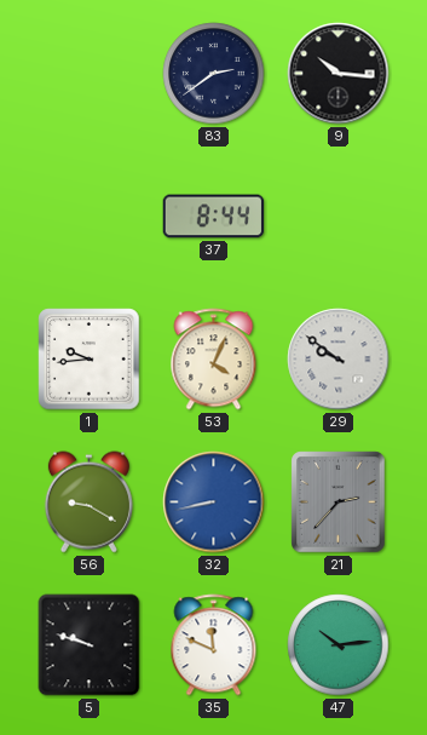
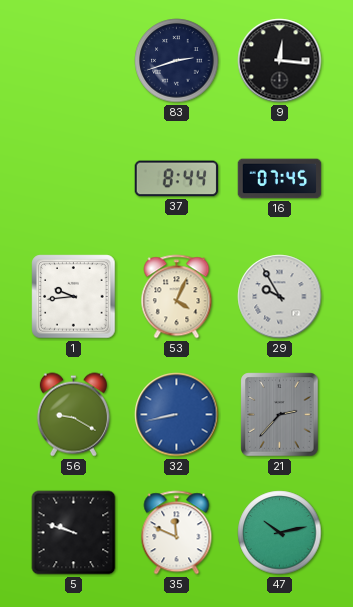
83: 2:39 -> 2:42
9: 10:16 -> 12:16
16: none -> 07:45
29: 9:51 -> 9:55
47: 10:14 -> 10:13
